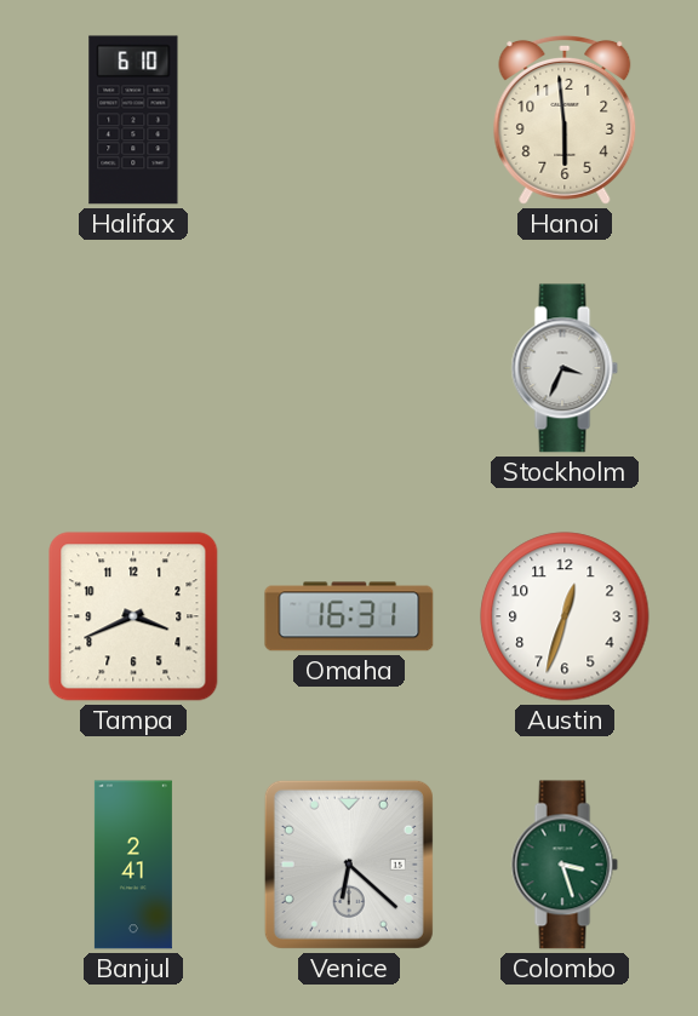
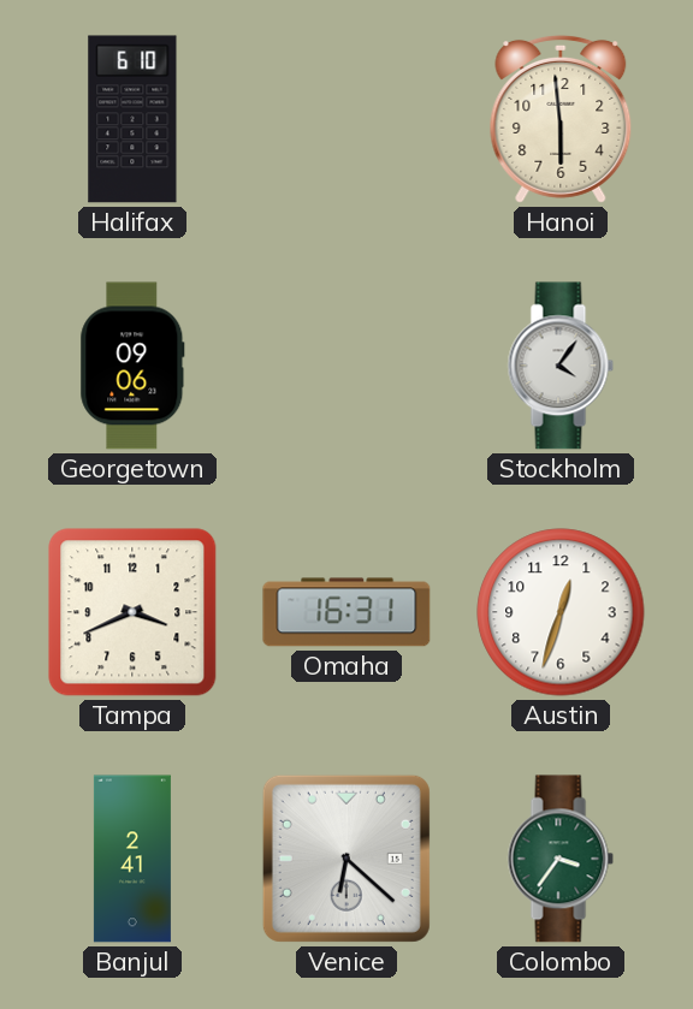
Georgetown: none -> 09:06
Stockholm: 3:34 -> 4:06
Colombo: 3:27 -> 3:36
